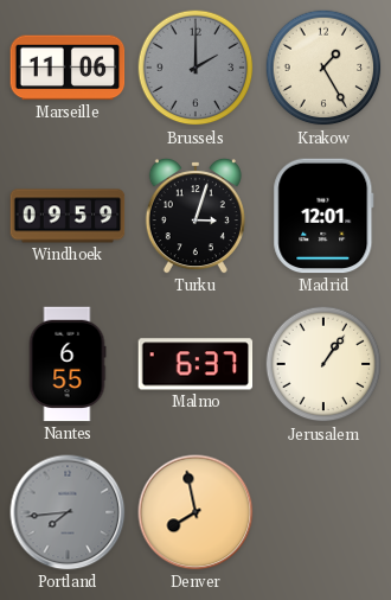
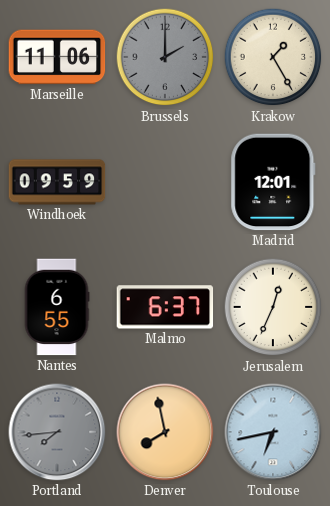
Turku: 3:03 -> none
Jerusalem: 1:06 -> 12:34
Toulouse: none -> 6:43
